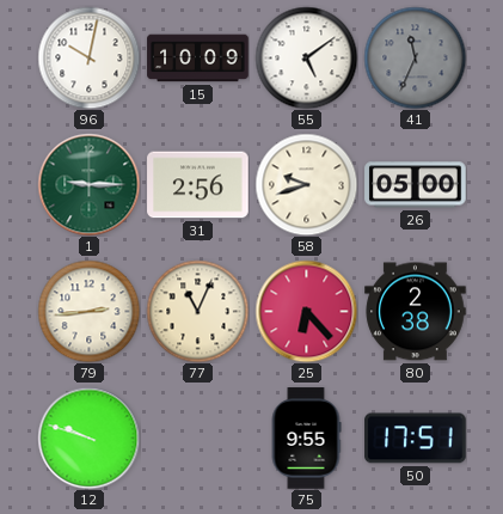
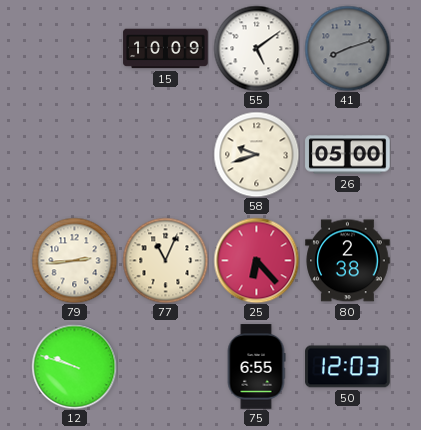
96: 10:02 -> none
41: 11:34 -> 8:12
1: 9:15 -> none
31: 2:56 -> none
75: 9:55 -> 6:55
50: 17:51 -> 12:03
